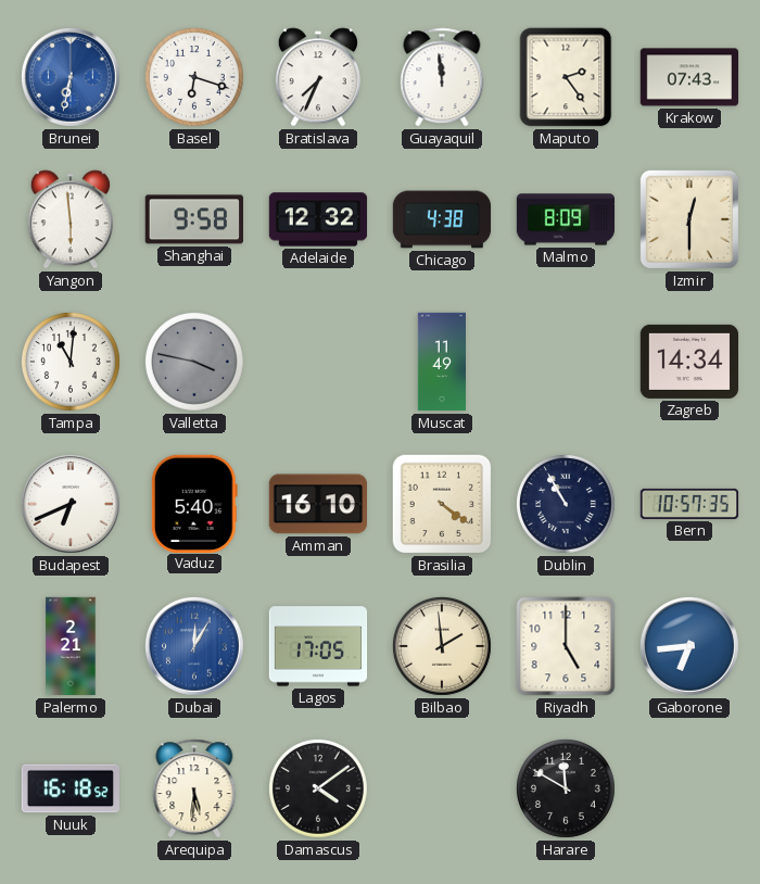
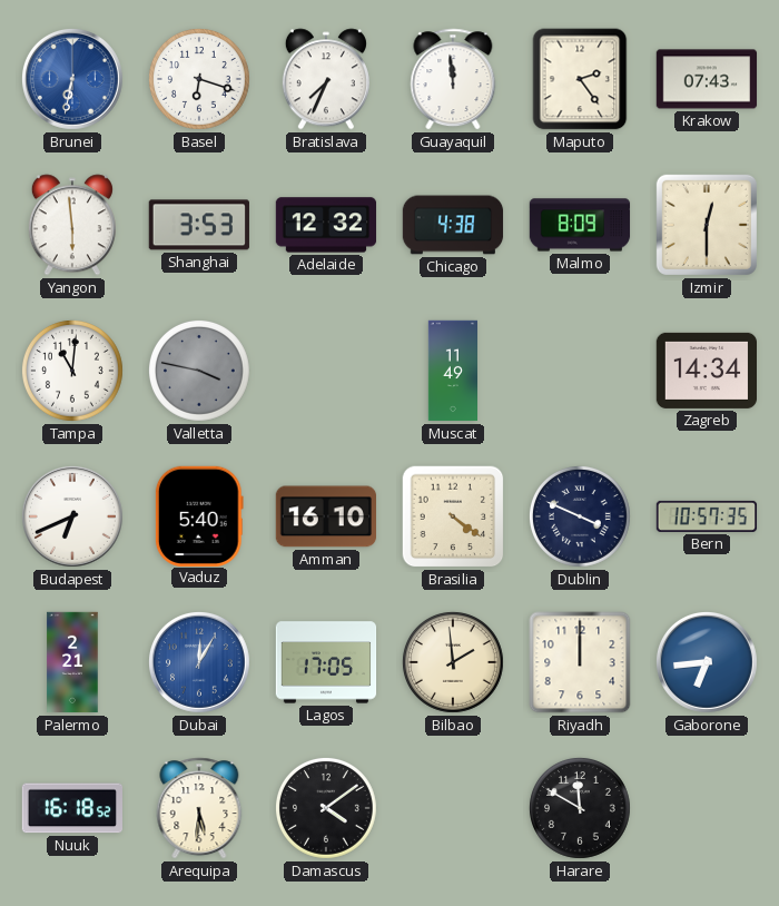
Shanghai: 9:58 -> 3:53
Dublin: 10:55 -> 3:49
Riyadh: 5:00 -> 12:00
